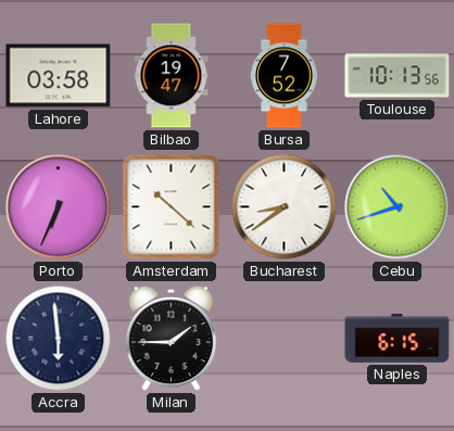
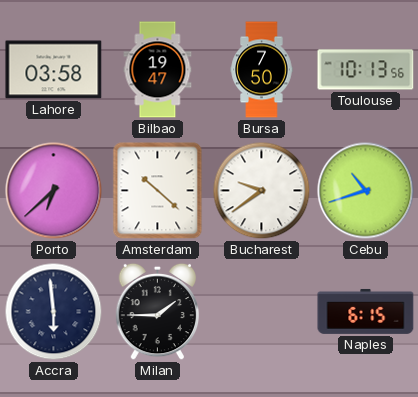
Bursa: 7:52 -> 7:50
Porto: 6:34 -> 6:38
Bucharest: 8:39 -> 9:39
